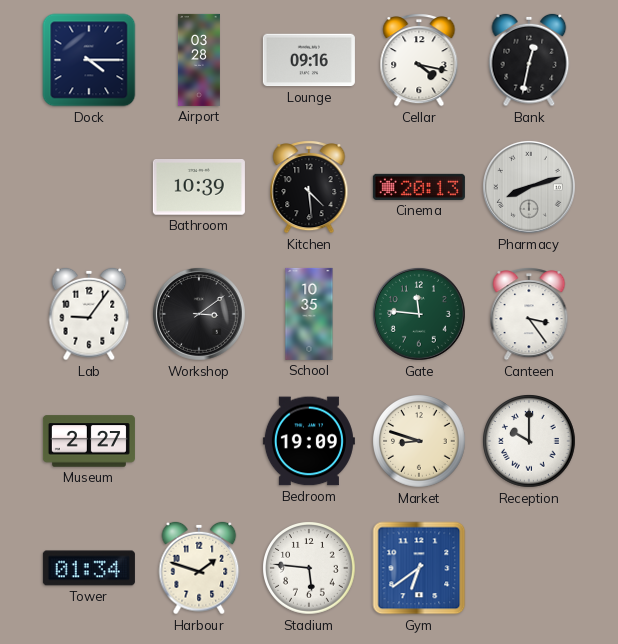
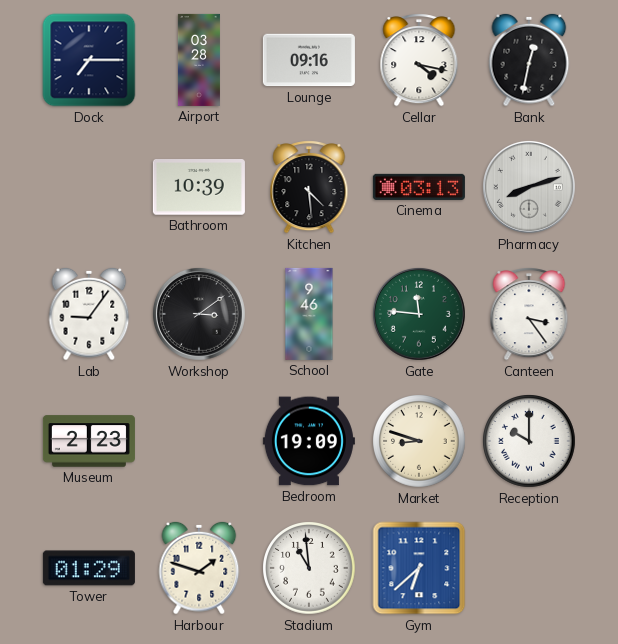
Dock: 4:15 -> 7:15
Cinema: 20:13 -> 03:13
School: 10:35 -> 9:46
Museum: 2:27 -> 2:23
Tower: 01:34 -> 01:29
Stadium: 5:46 -> 10:59
Gym: 6:39 -> 6:38
